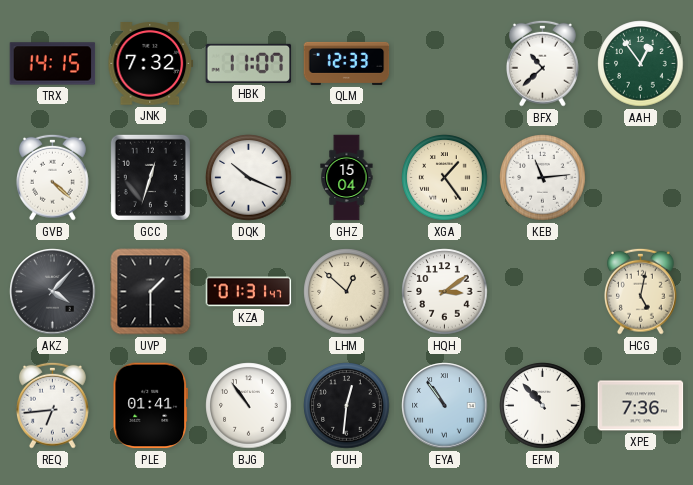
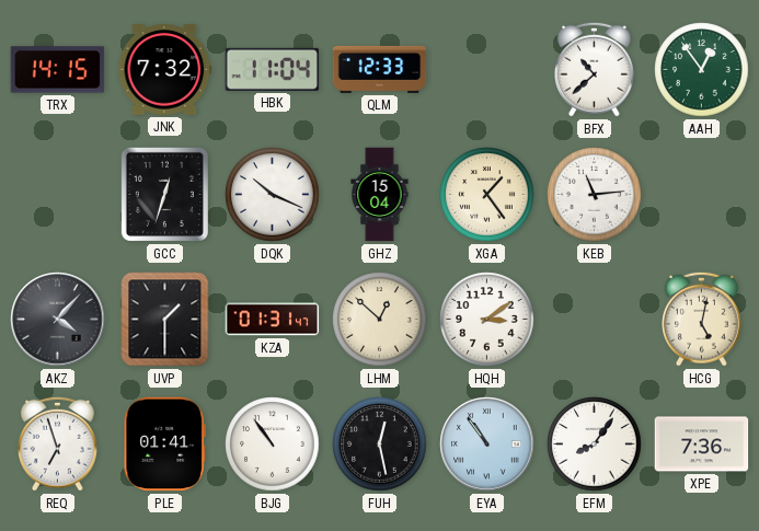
HBK: 11:07 -> 11:04
GVB: 4:22 -> none
REQ: 6:44 -> 6:57
FUH: 12:31 -> 12:28
EFM: 10:53 -> 8:06
